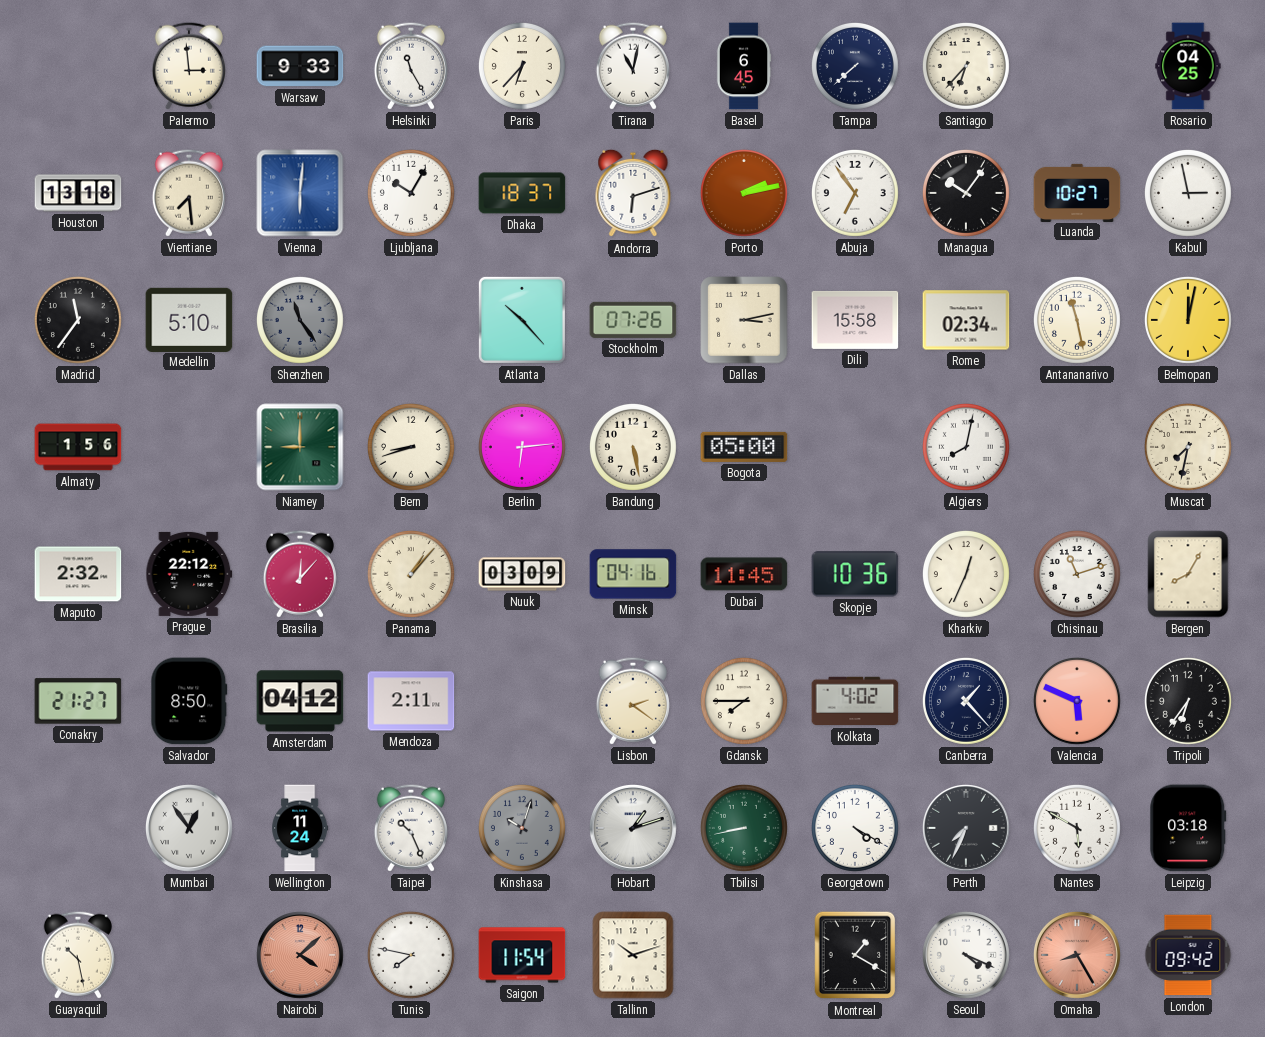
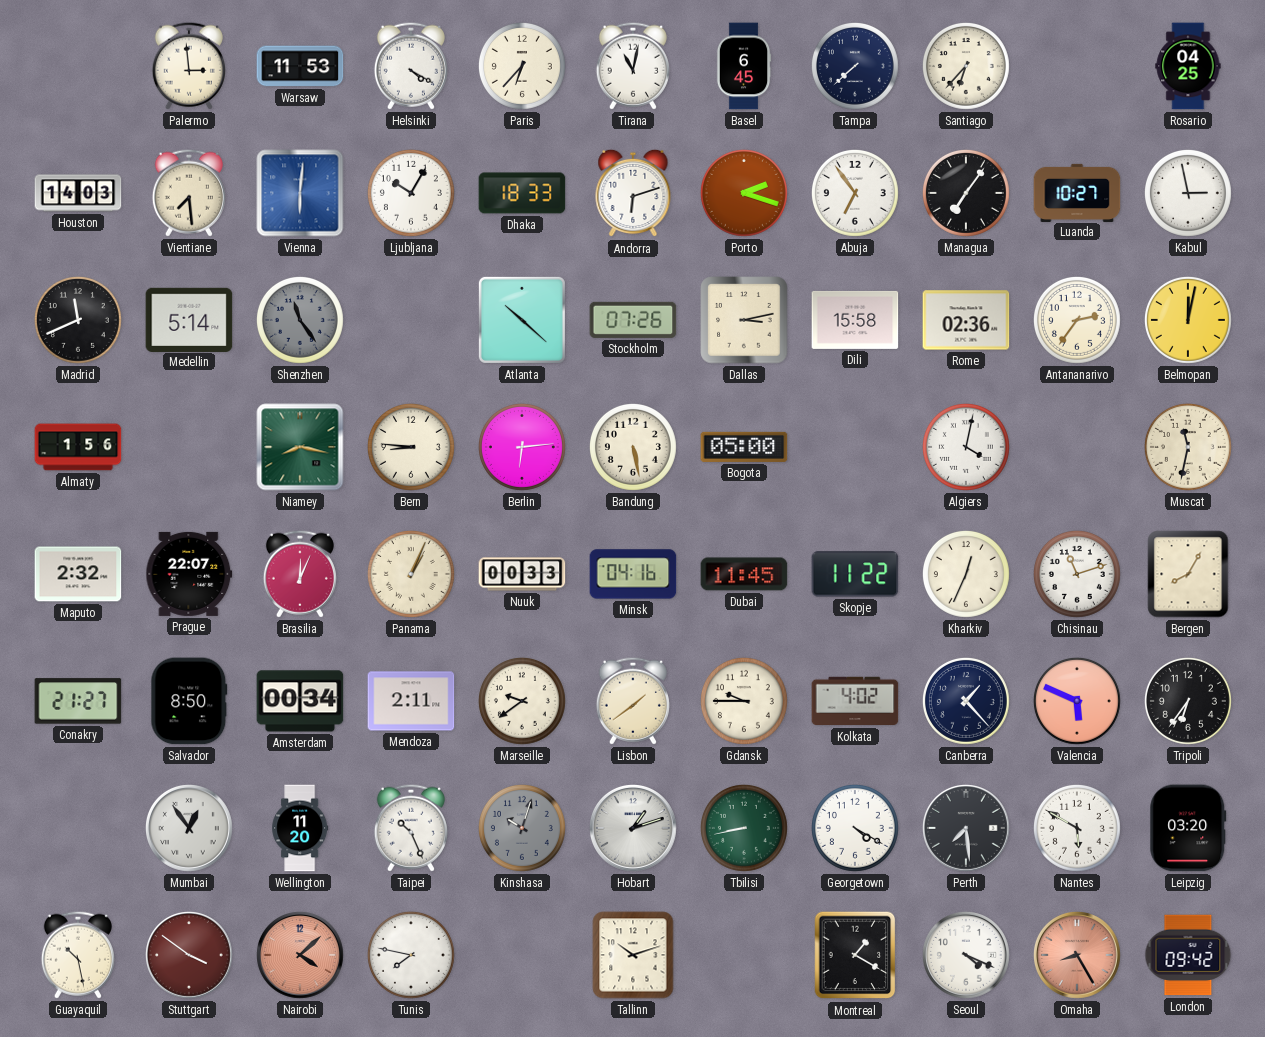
Warsaw: 9:33 -> 11:53
Helsinki: 11:25 -> 4:20
Houston: 13:18 -> 14:03
Dhaka: 18:37 -> 18:33
Porto: 2:13 -> 2:18
Managua: 10:06 -> 7:06
Madrid: 11:36 -> 11:41
Medellin: 5:10 -> 5:14
Atlanta: 10:23 -> 10:22
Rome: 02:34 -> 02:36
Antananarivo: 11:28 -> 2:36
Niamey: 9:00 -> 8:17
Bern: 8:42 -> 8:46
Algiers: 8:02 -> 4:02
Muscat: 7:32 -> 11:32
Prague: 22:12 -> 22:07
Brasilia: 12:07 -> 12:04
Panama: 1:07 -> 1:04
Nuuk: 03:09 -> 00:33
Skopje: 10:36 -> 11:22
Amsterdam: 04:12 -> 00:34
Marseille: none -> 9:39
Lisbon: 2:21 -> 1:39
Gdansk: 7:45 -> 9:45
Wellington: 11:24 -> 11:20
Perth: 7:34 -> 7:29
Leipzig: 03:18 -> 03:20
Stuttgart: none -> 3:51
Saigon: 11:54 -> none
